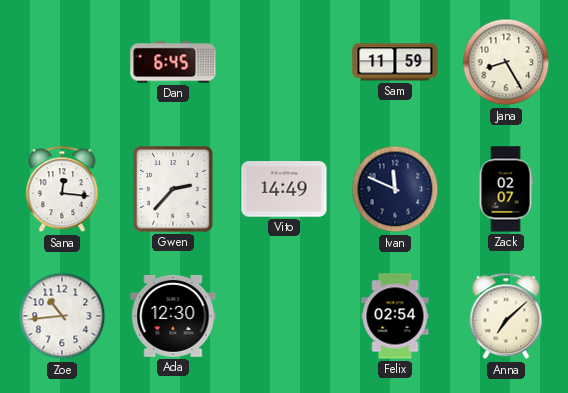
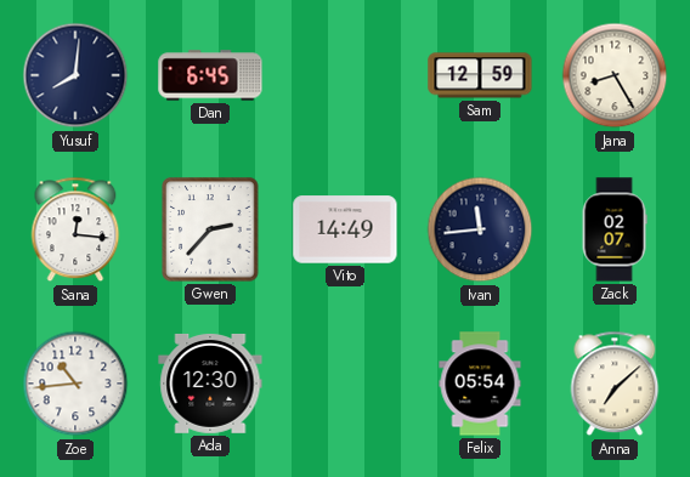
Yusuf: none -> 8:01
Sam: 11:59 -> 12:59
Ivan: 11:49 -> 11:44
Felix: 02:54 -> 05:54
